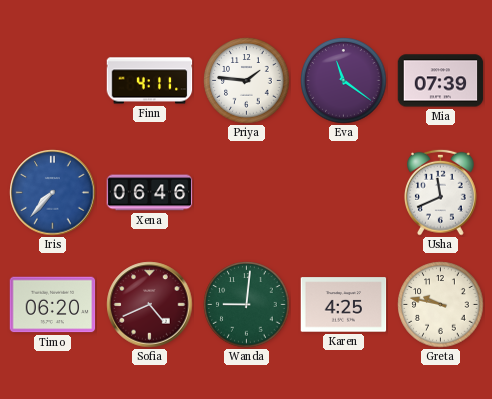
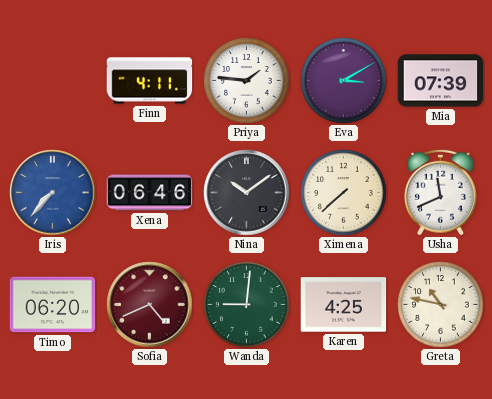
Eva: 11:21 -> 3:10
Nina: none -> 10:09
Ximena: none -> 7:38
Greta: 9:47 -> 10:47
